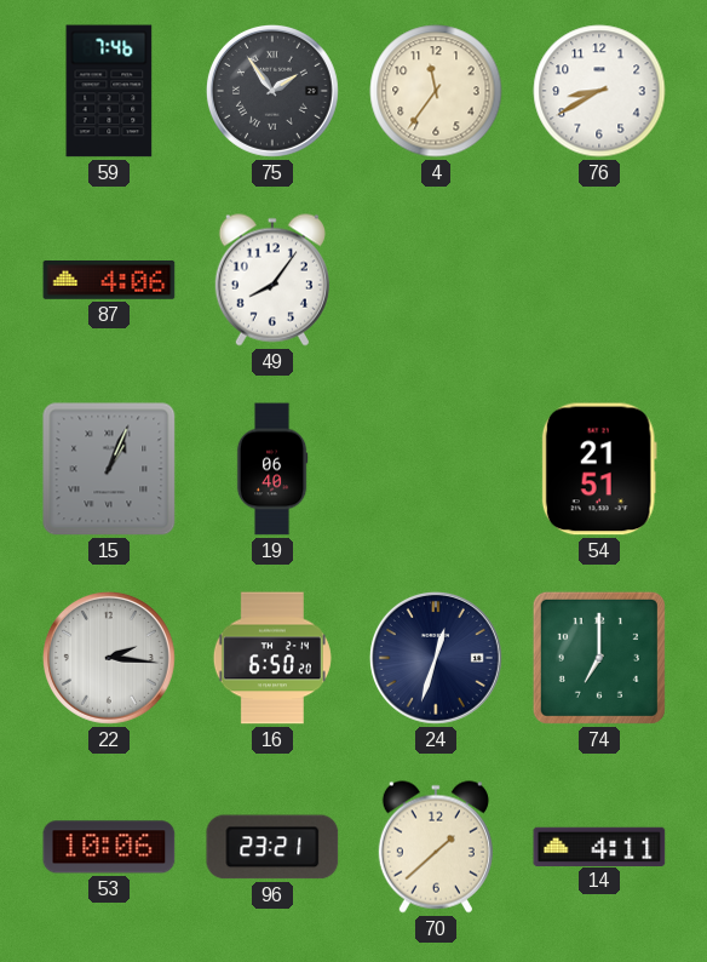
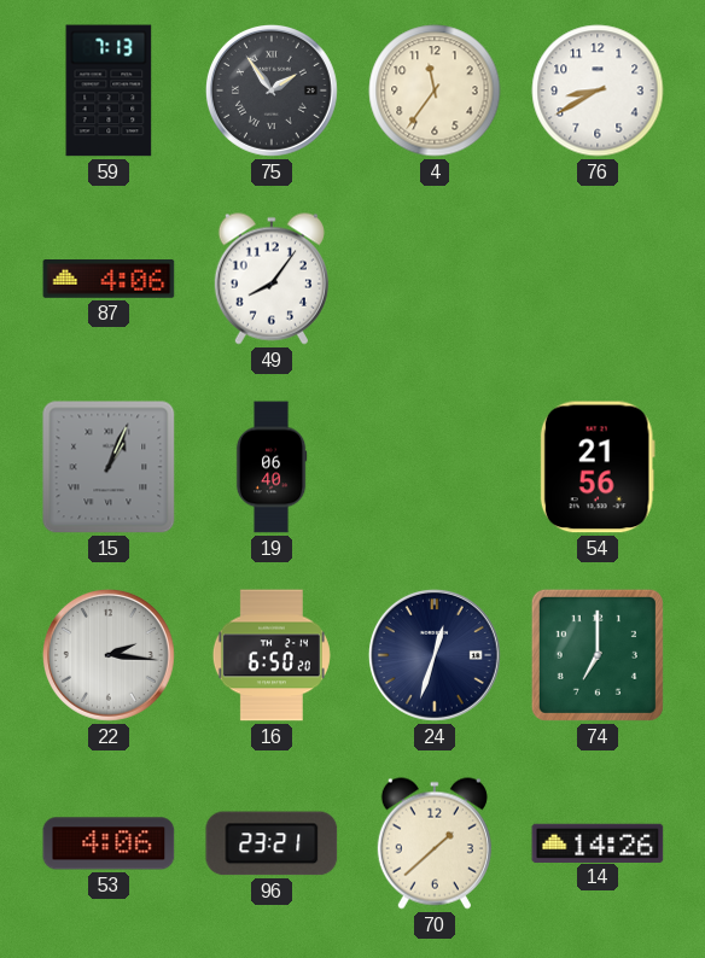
59: 7:46 -> 7:13
54: 21:51 -> 21:56
53: 10:06 -> 4:06
14: 4:11 -> 14:26
